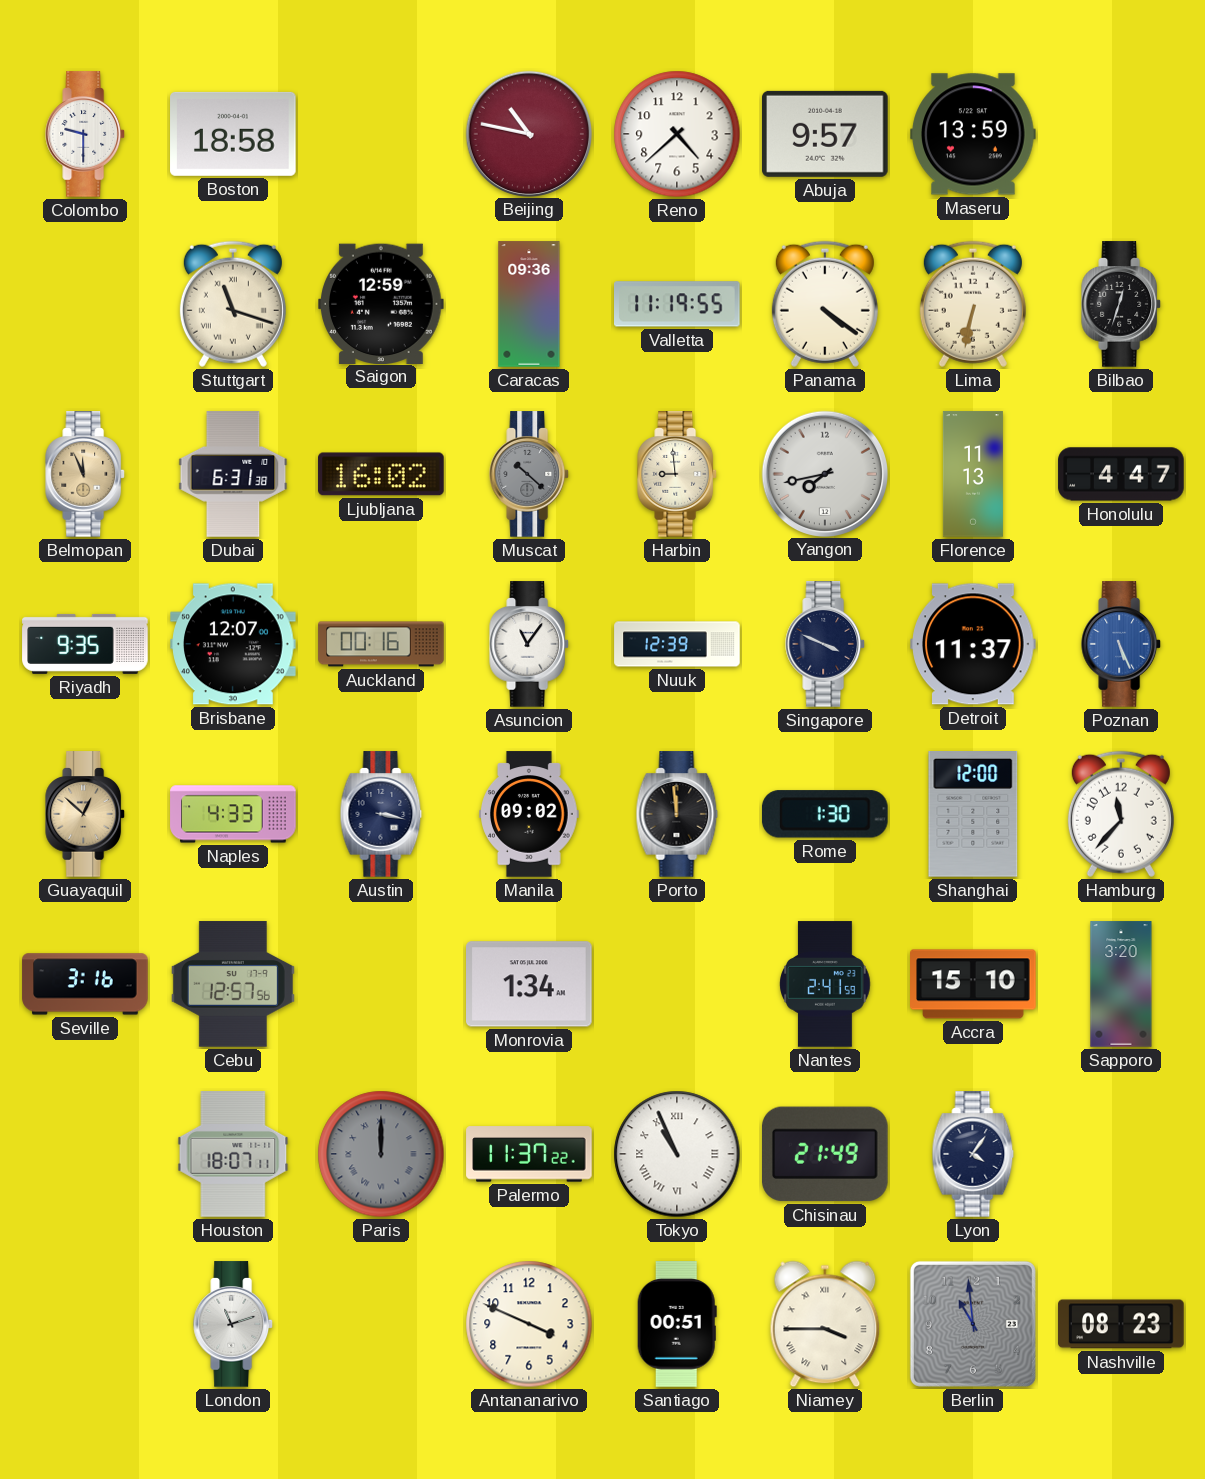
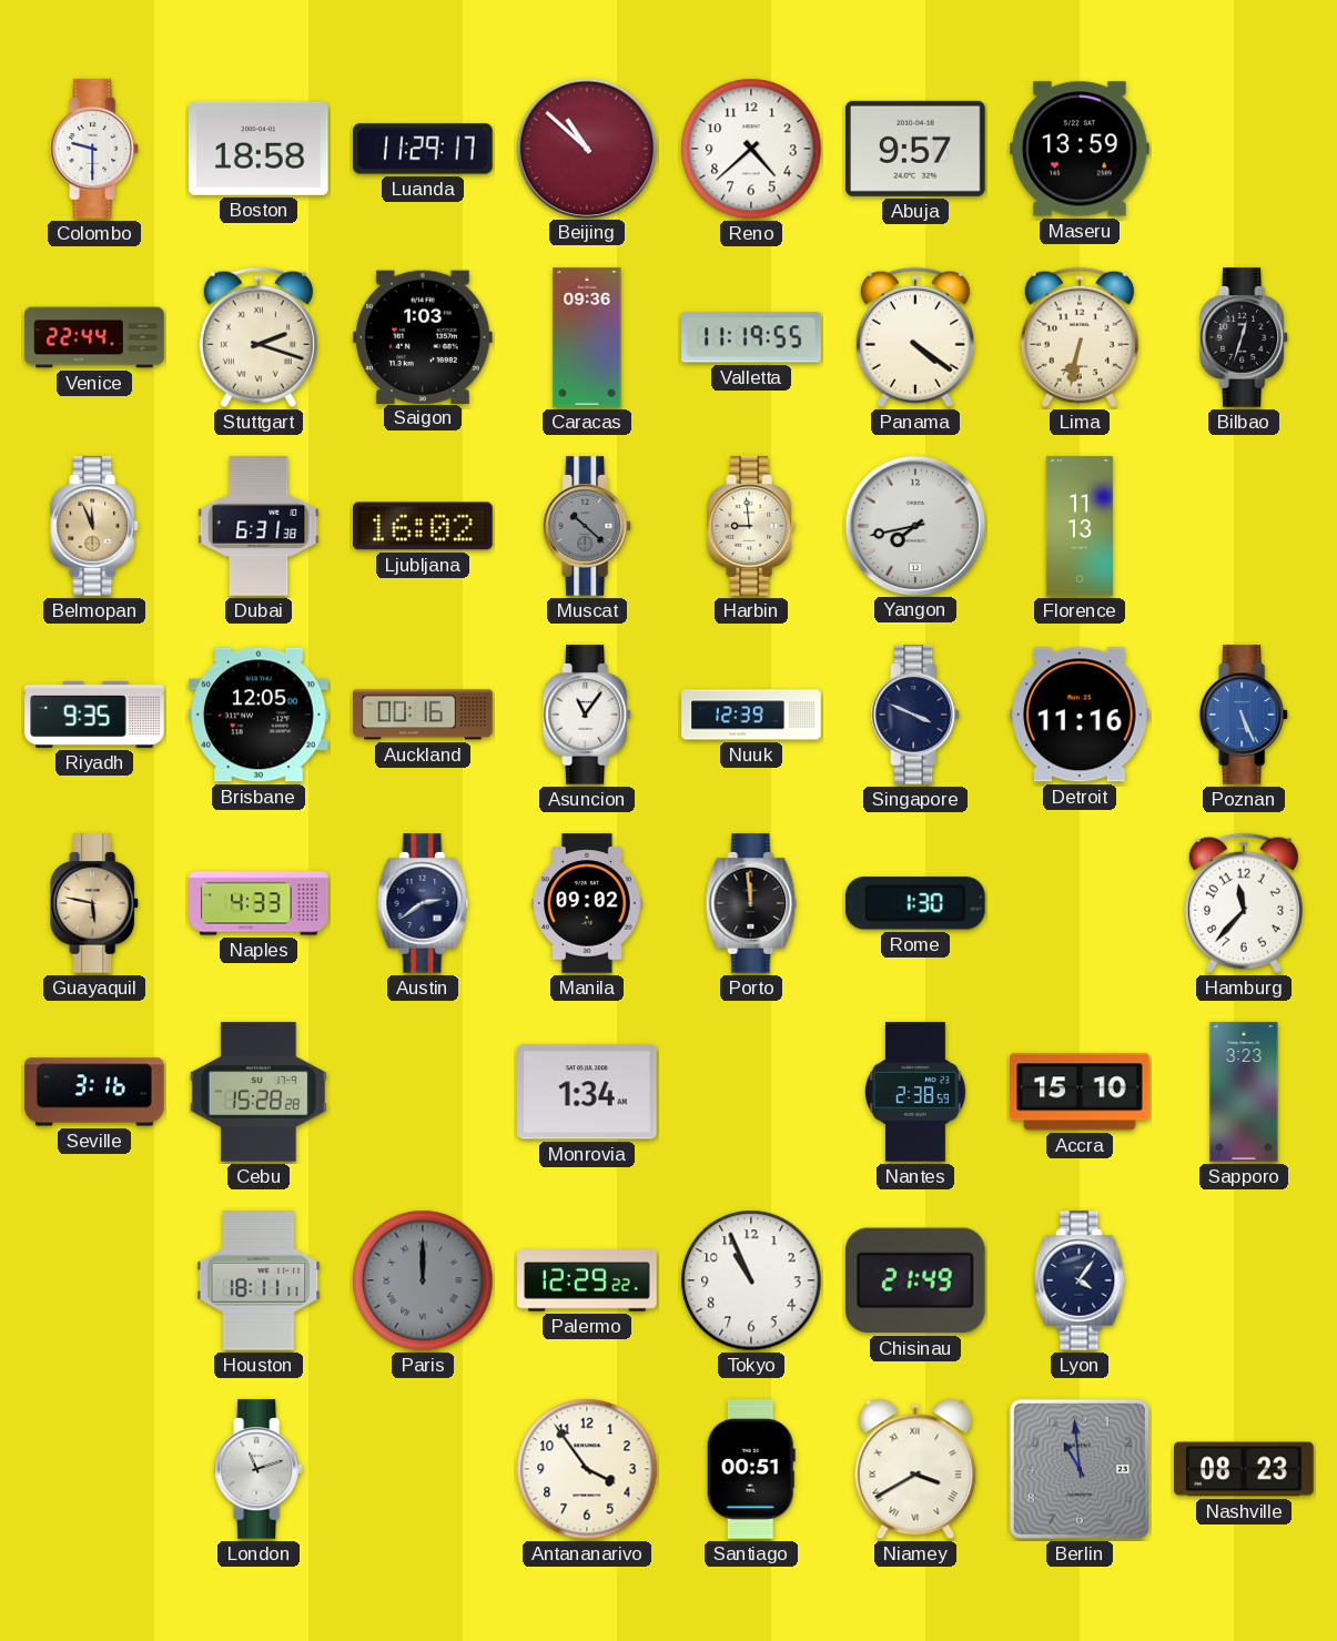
Luanda: none -> 11:29
Beijing: 10:47 -> 10:52
Venice: none -> 22:44
Stuttgart: 11:18 -> 2:18
Saigon: 12:59 -> 1:03
Honolulu: 4:47 -> none
Brisbane: 12:07 -> 12:05
Detroit: 11:37 -> 11:16
Guayaquil: 12:52 -> 5:47
Austin: 3:17 -> 2:39
Shanghai: 12:00 -> none
Cebu: 12:57 -> 15:28
Nantes: 2:41 -> 2:38
Sapporo: 3:20 -> 3:23
Houston: 18:07 -> 18:11
Palermo: 11:37 -> 12:29
Tokyo numerals: Roman -> Arabic
Antananarivo: 3:49 -> 3:54
Niamey: 3:45 -> 3:40
